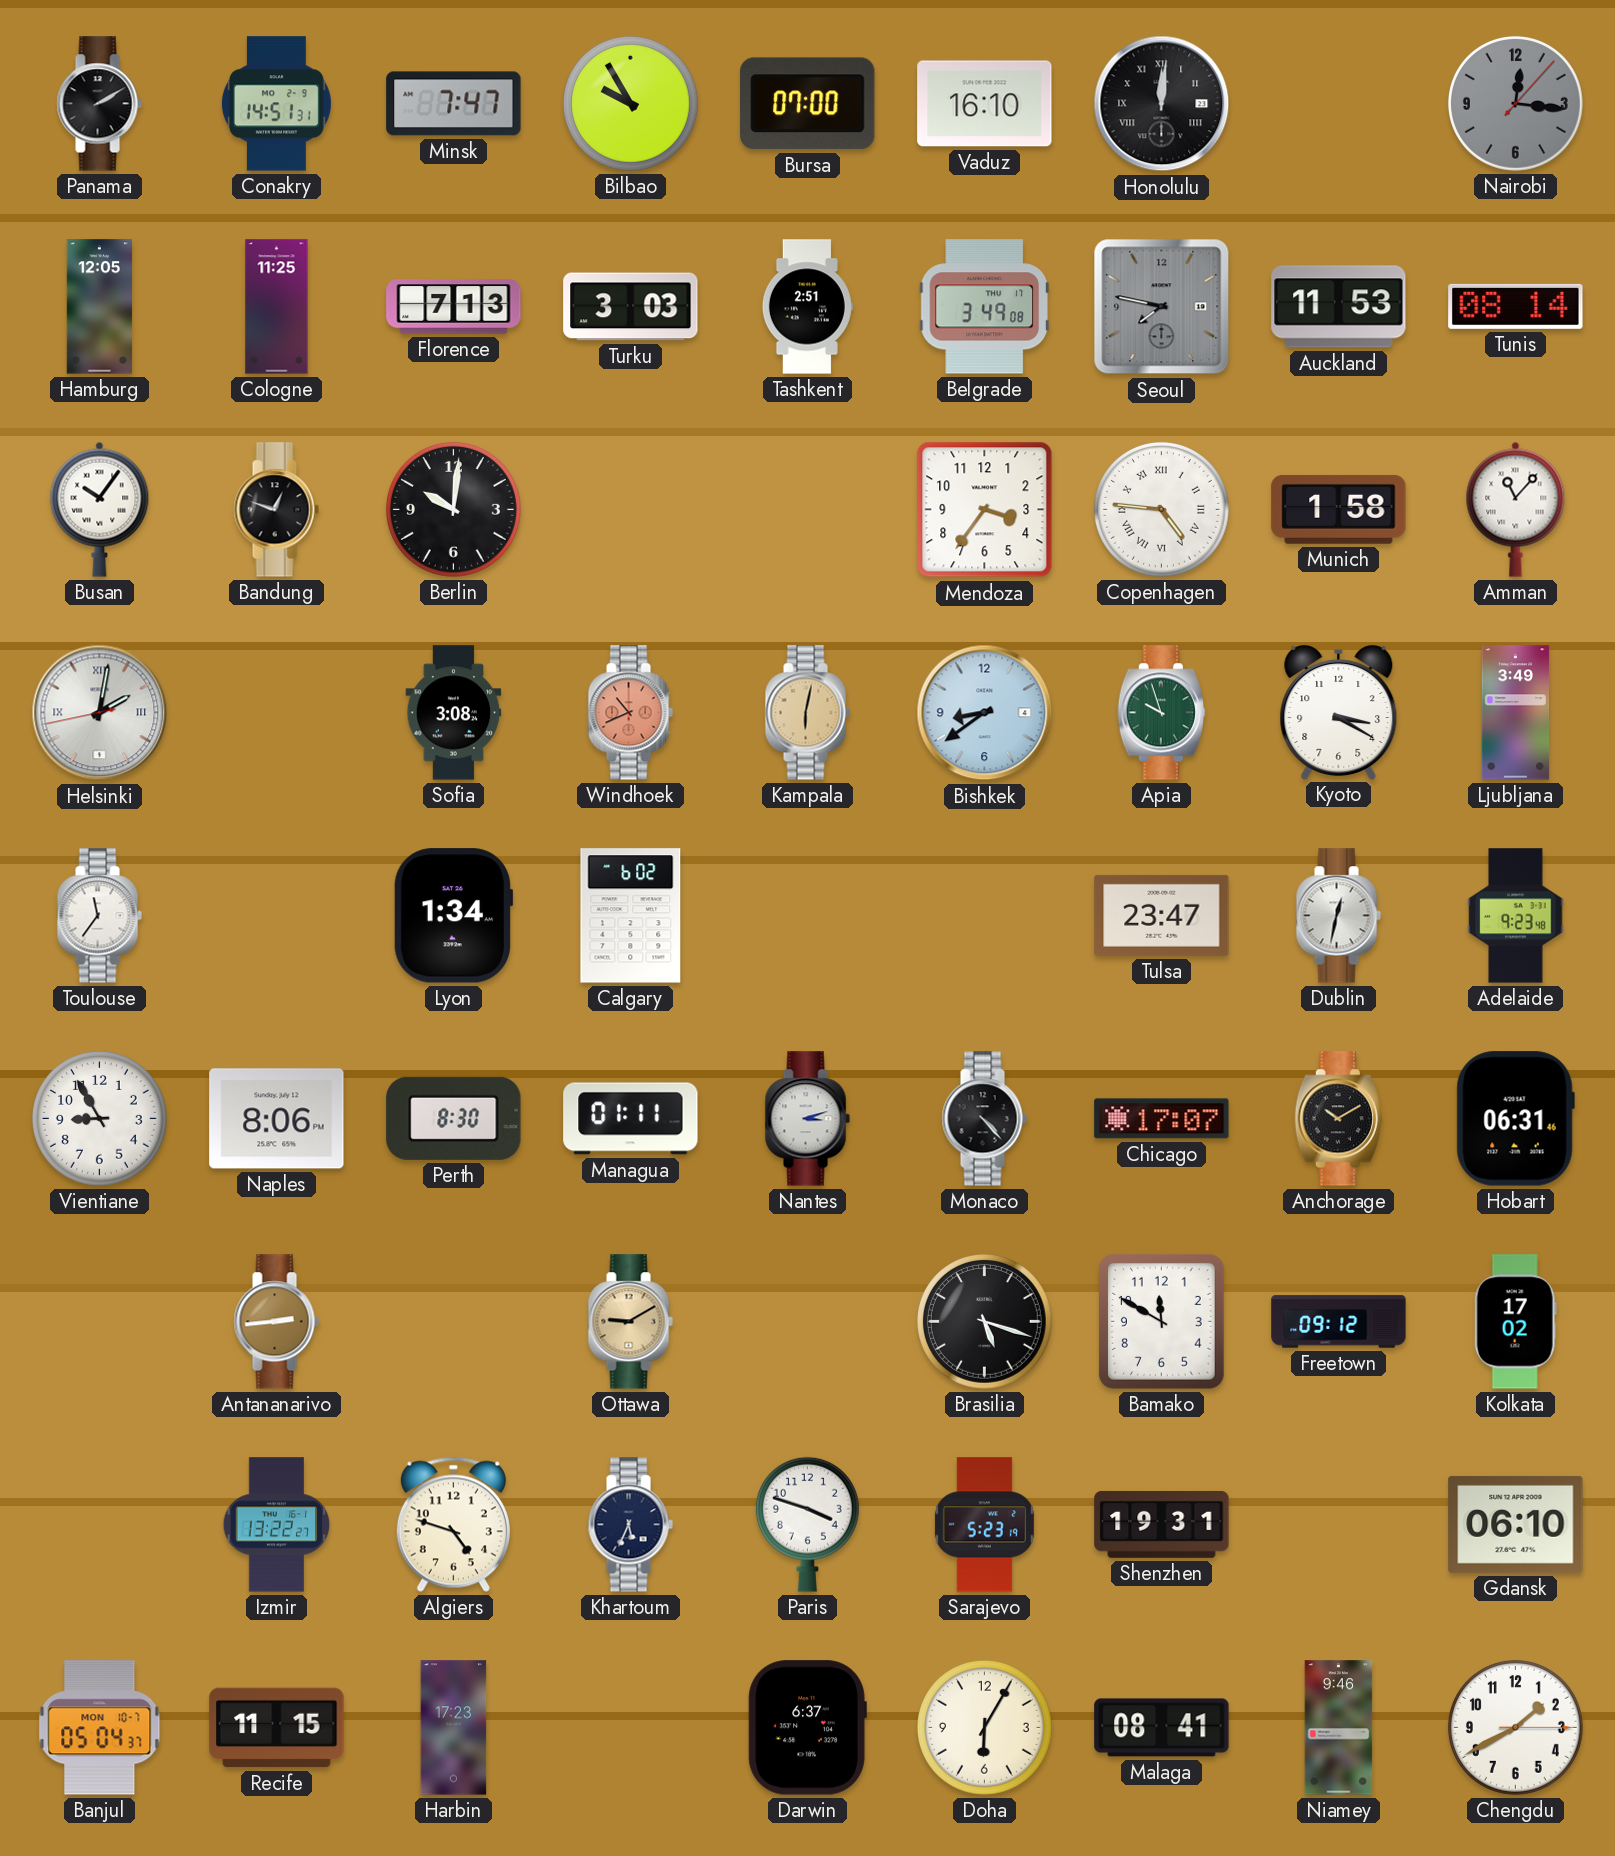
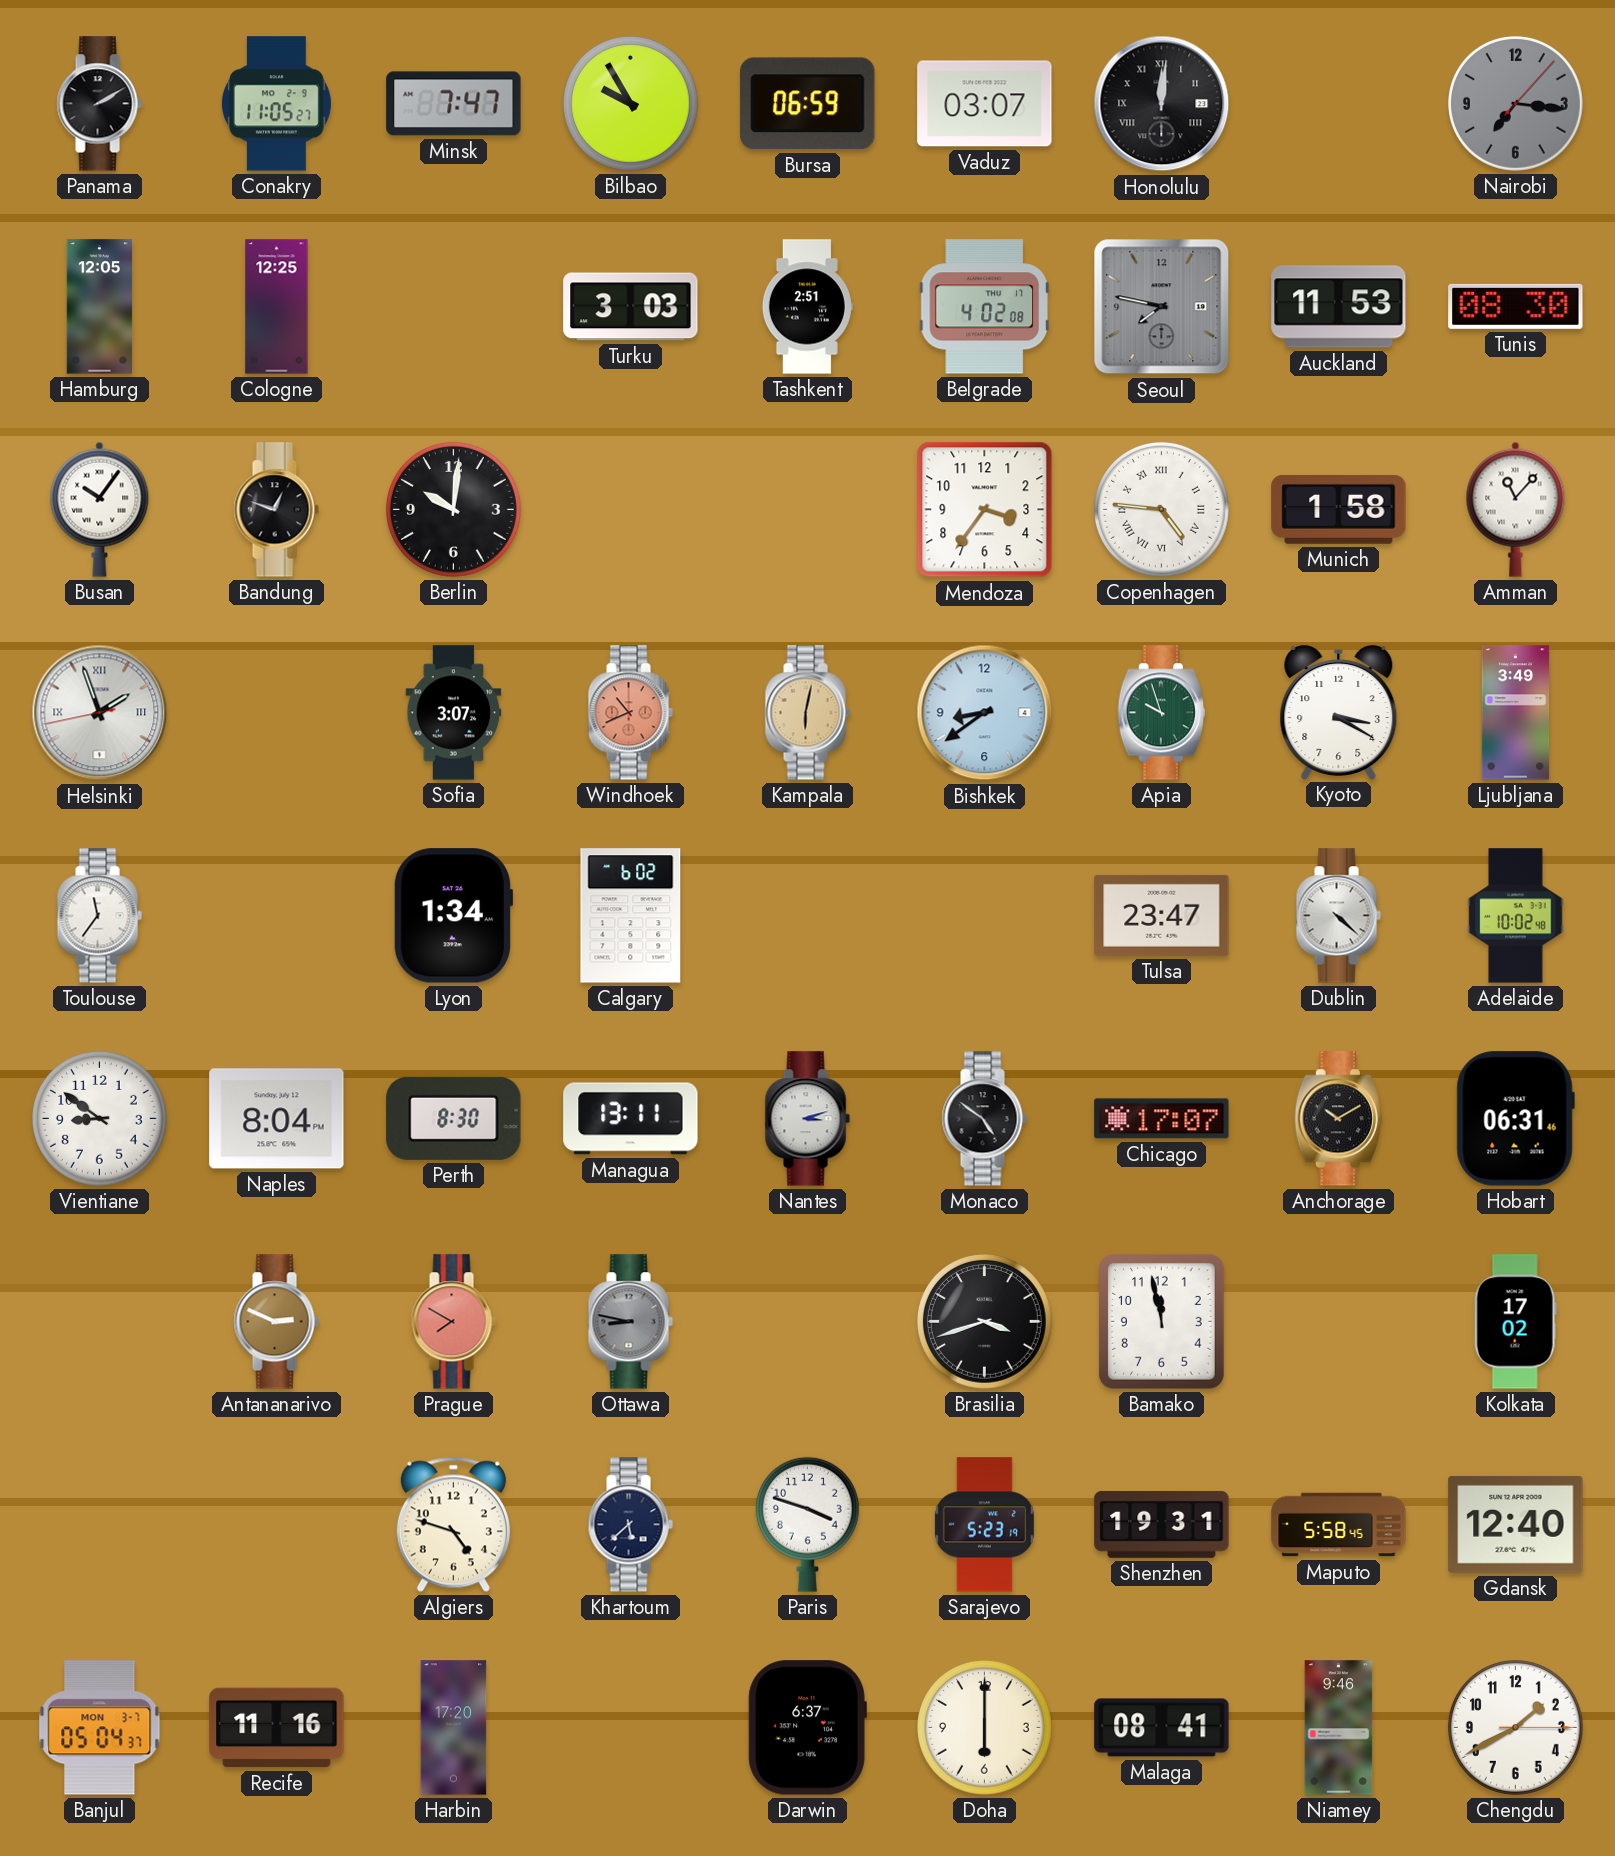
Conakry: 14:51 -> 11:05
Bursa: 07:00 -> 06:59
Vaduz: 16:10 -> 03:07
Nairobi: 12:16 -> 7:16
Cologne: 11:25 -> 12:25
Florence: 7:13 -> none
Belgrade: 3:49 -> 4:02
Tunis: 08:14 -> 08:30
Helsinki: 2:01 -> 1:56
Sofia: 3:08 -> 3:07
Dublin: 12:32 -> 4:22
Adelaide: 9:23 -> 10:02
Vientiane: 8:55 -> 8:51
Naples: 8:06 -> 8:04
Managua: 01:11 -> 13:11
Monaco: 4:23 -> 4:51
Antananarivo: 2:44 -> 2:49
Prague: none -> 7:50
Ottawa: 9:10 -> 8:47
Ottawa dial: champagne -> grey
Brasilia: 5:18 -> 3:42
Bamako: 11:50 -> 11:58
Freetown: 09:12 -> none
Izmir: 13:22 -> none
Khartoum: 5:34 -> 5:38
Maputo: none -> 5:58
Gdansk: 06:10 -> 12:40
Banjul date: MON 10-7 -> MON 3-7
Recife: 11:15 -> 11:16
Harbin: 17:23 -> 17:20
Doha: 6:05 -> 6:00
